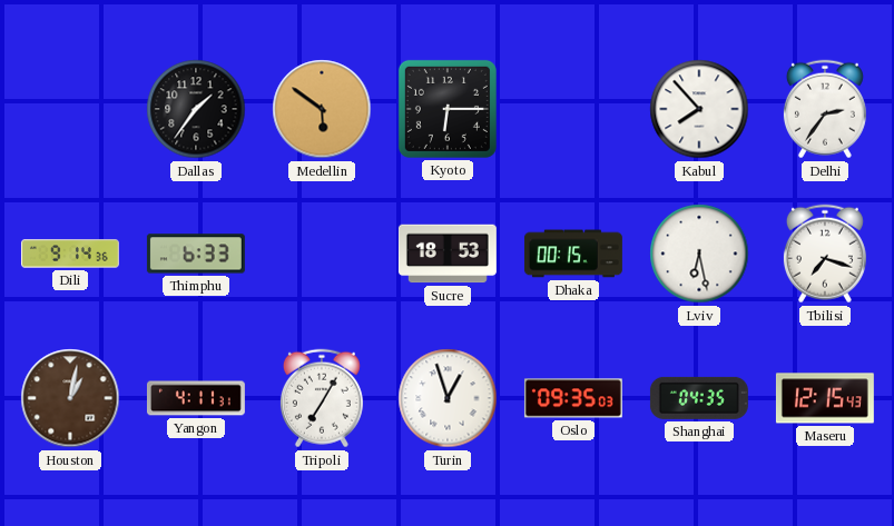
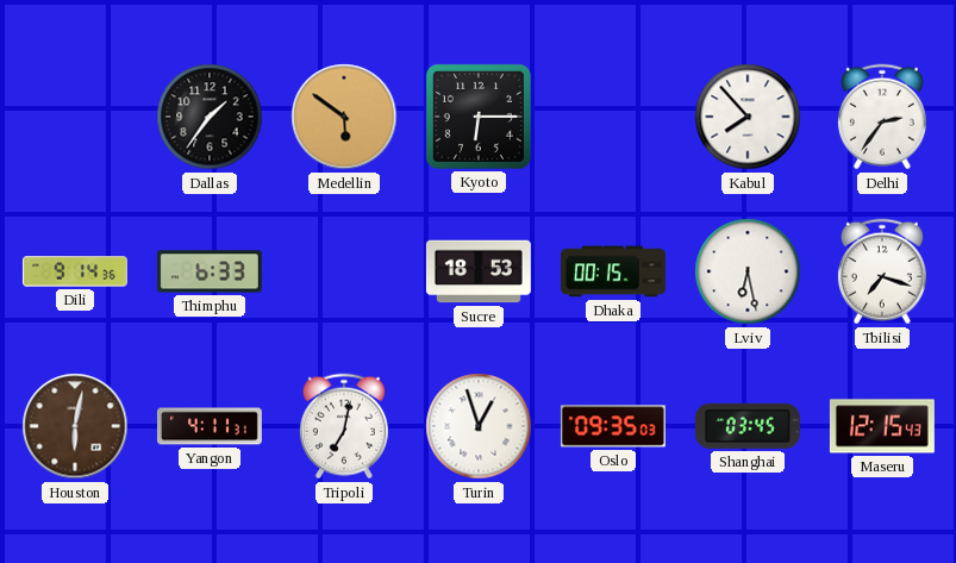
Houston: 1:02 -> 6:02
Tripoli: 7:05 -> 7:02
Shanghai: 04:35 -> 03:45
